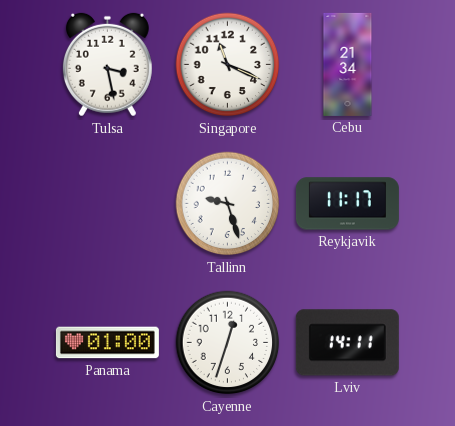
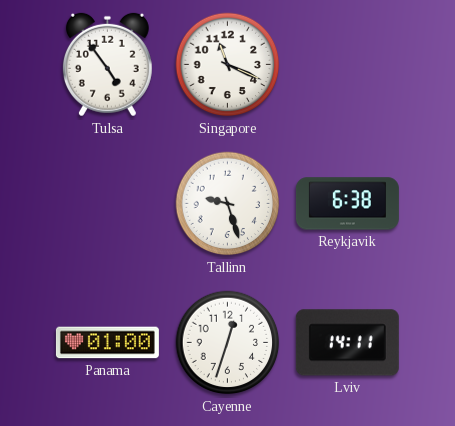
Tulsa: 3:28 -> 4:54
Cebu: 21:34 -> none
Reykjavik: 11:17 -> 6:38
